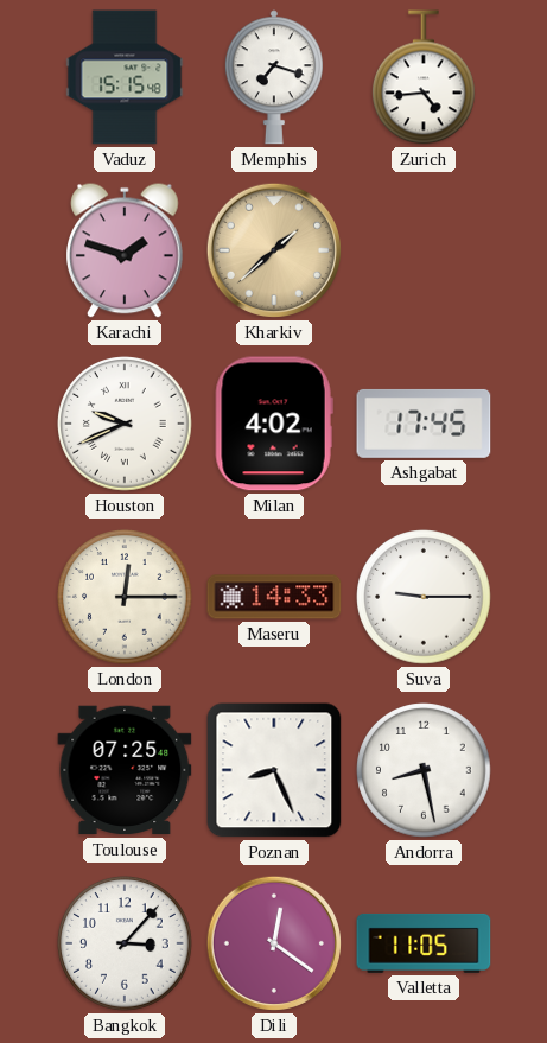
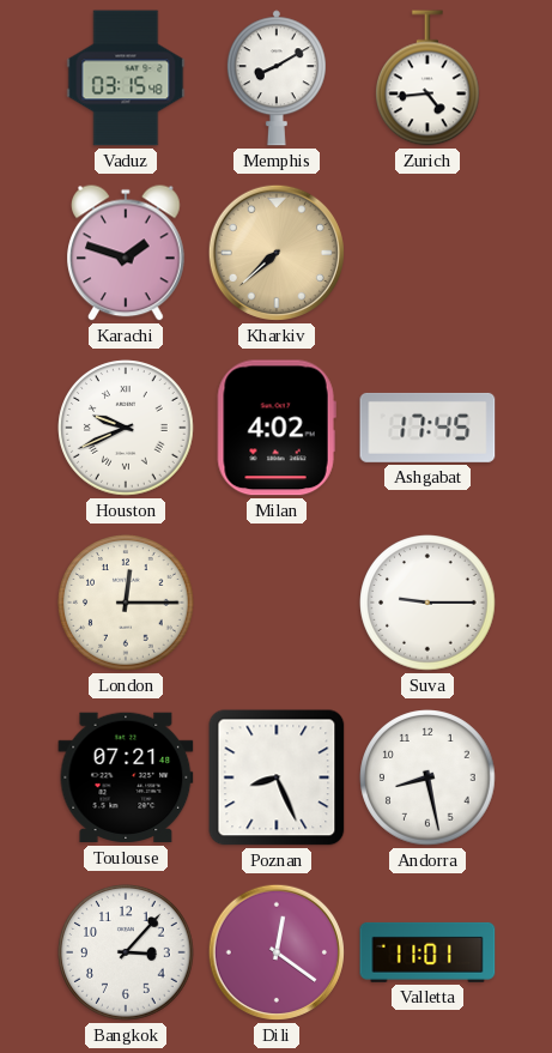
Vaduz: 15:15 -> 03:15
Memphis: 7:18 -> 8:10
Kharkiv: 1:38 -> 7:38
Maseru: 14:33 -> none
Toulouse: 07:25 -> 07:21
Valletta: 11:05 -> 11:01
